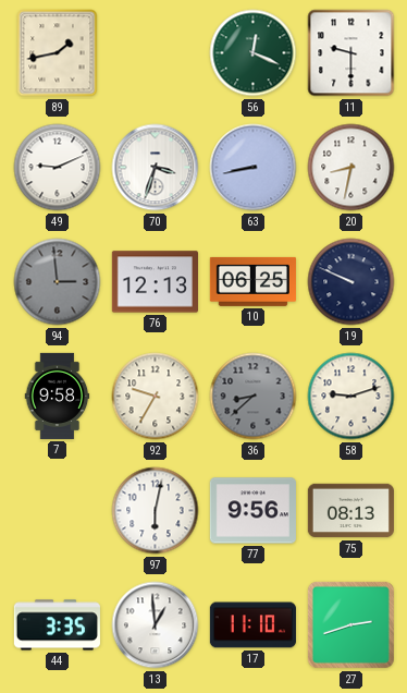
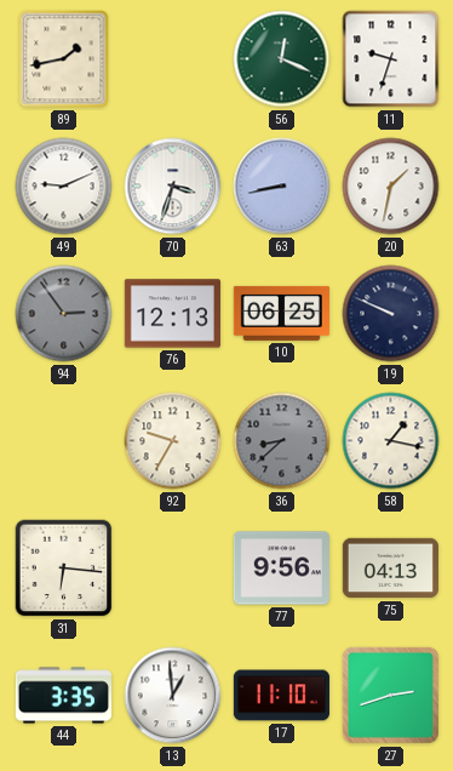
11: 9:30 -> 9:33
20: 8:32 -> 1:32
94: 2:59 -> 2:54
7: 9:58 -> none
58: 9:12 -> 1:17
31: none -> 6:16
97: 6:02 -> none
75: 08:13 -> 04:13
